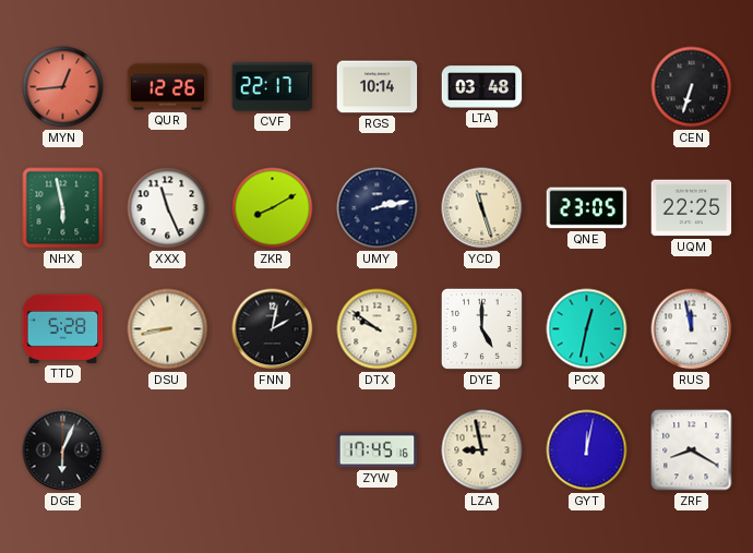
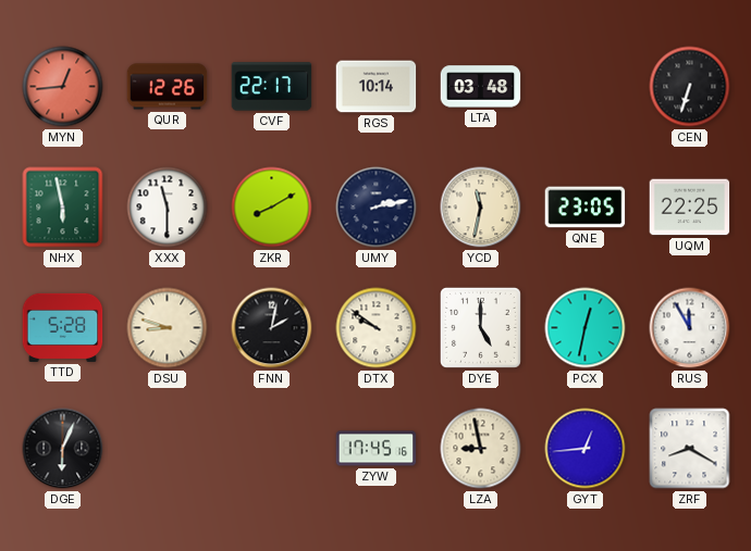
XXX: 11:26 -> 11:30
YCD: 11:27 -> 11:32
DSU: 8:43 -> 8:48
RUS: 11:58 -> 11:55
GYT: 12:02 -> 12:44
